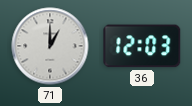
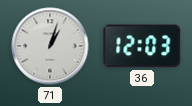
71: 1:00 -> 1:03
